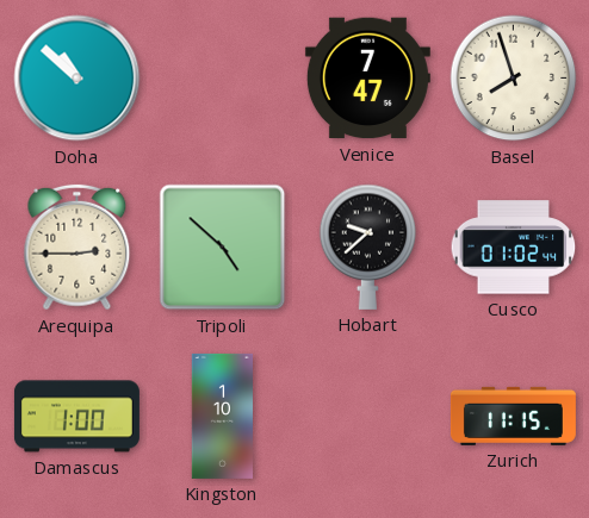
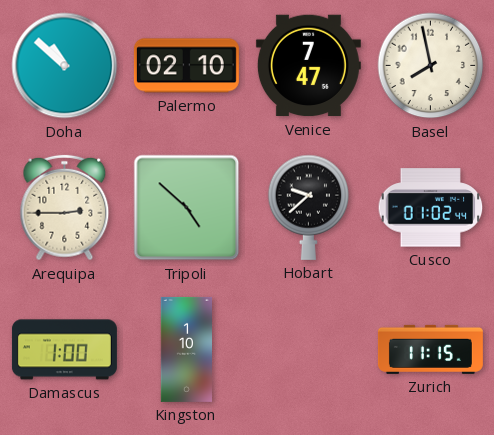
Palermo: none -> 02:10
Basel: 7:57 -> 7:58
